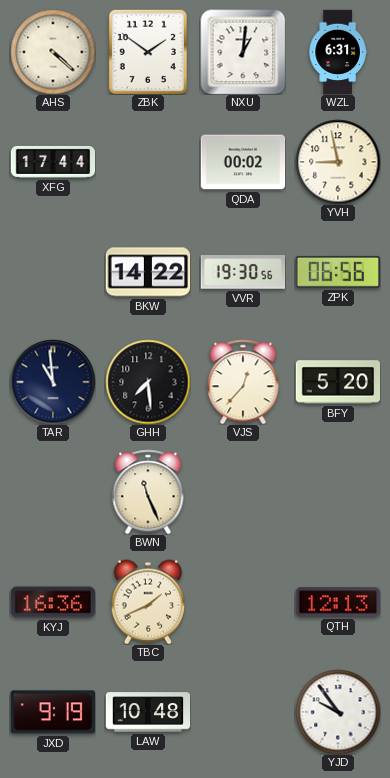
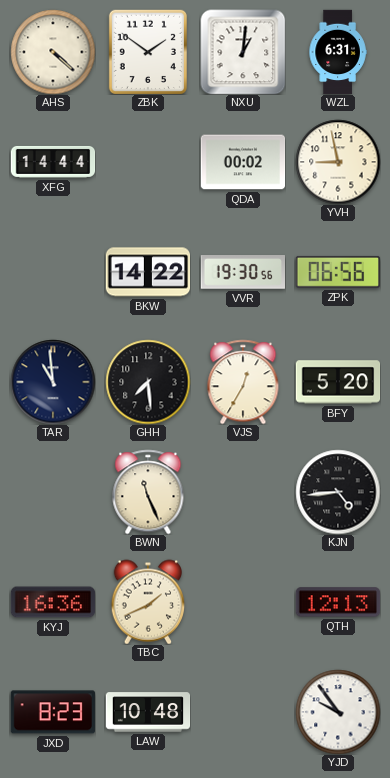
XFG: 17:44 -> 14:44
VJS: 12:37 -> 12:35
KJN: none -> 4:44
JXD: 9:19 -> 8:23
